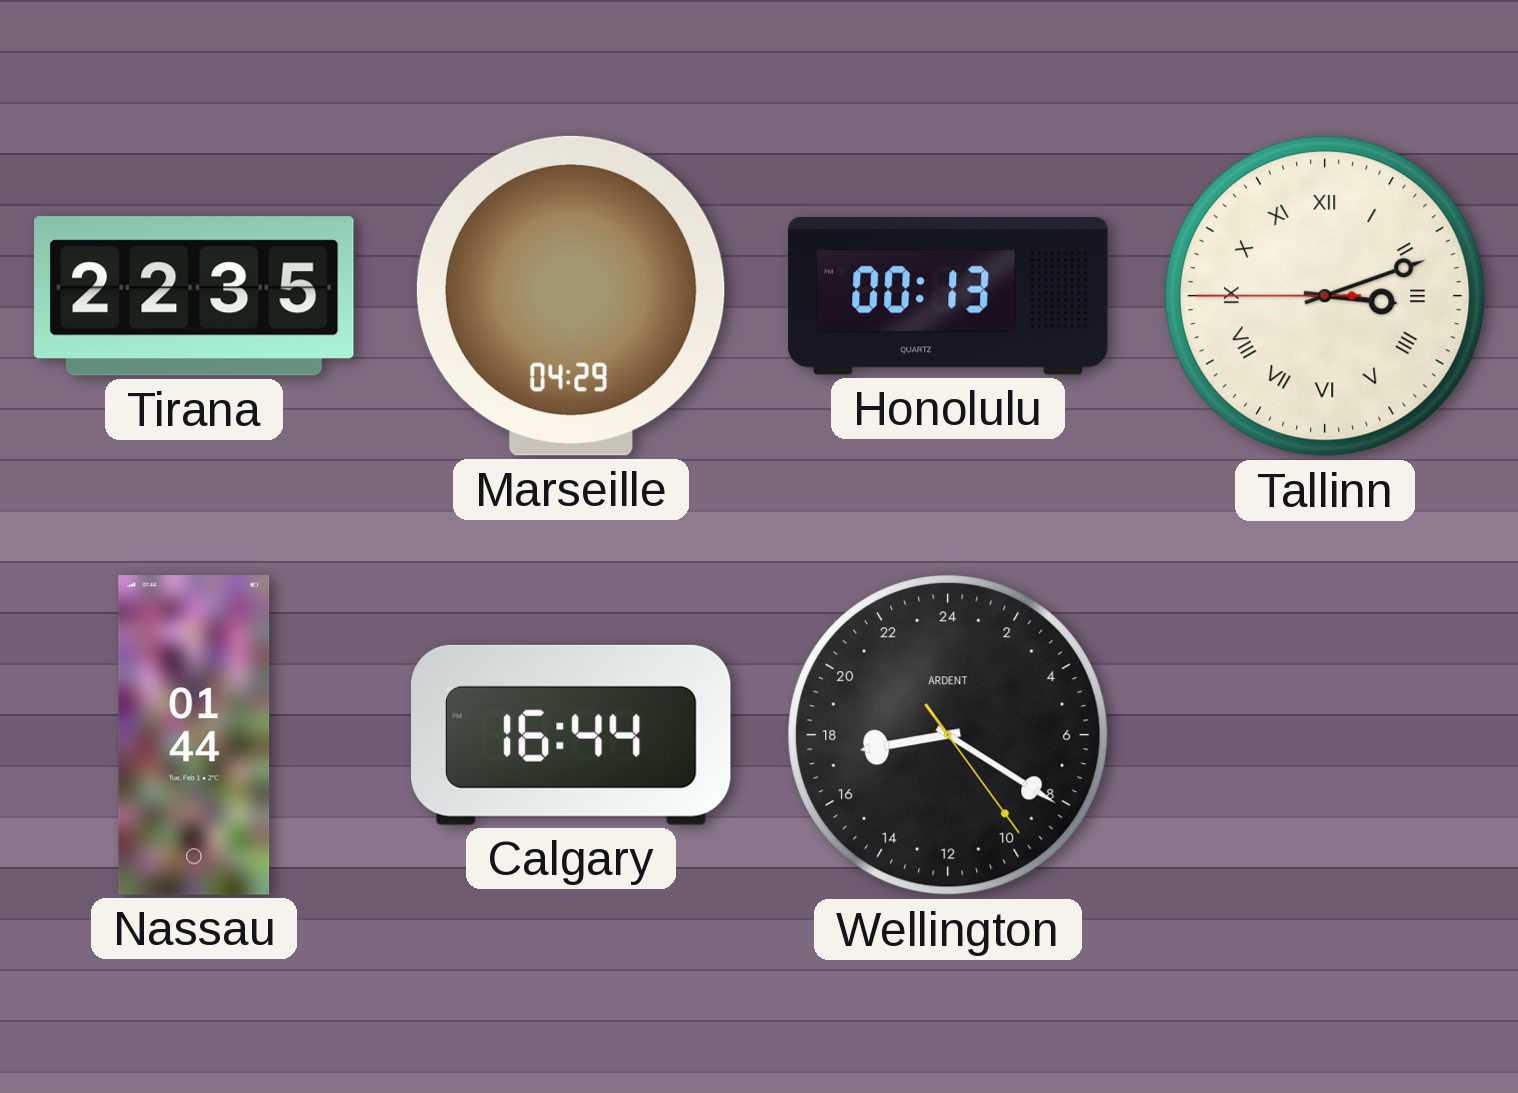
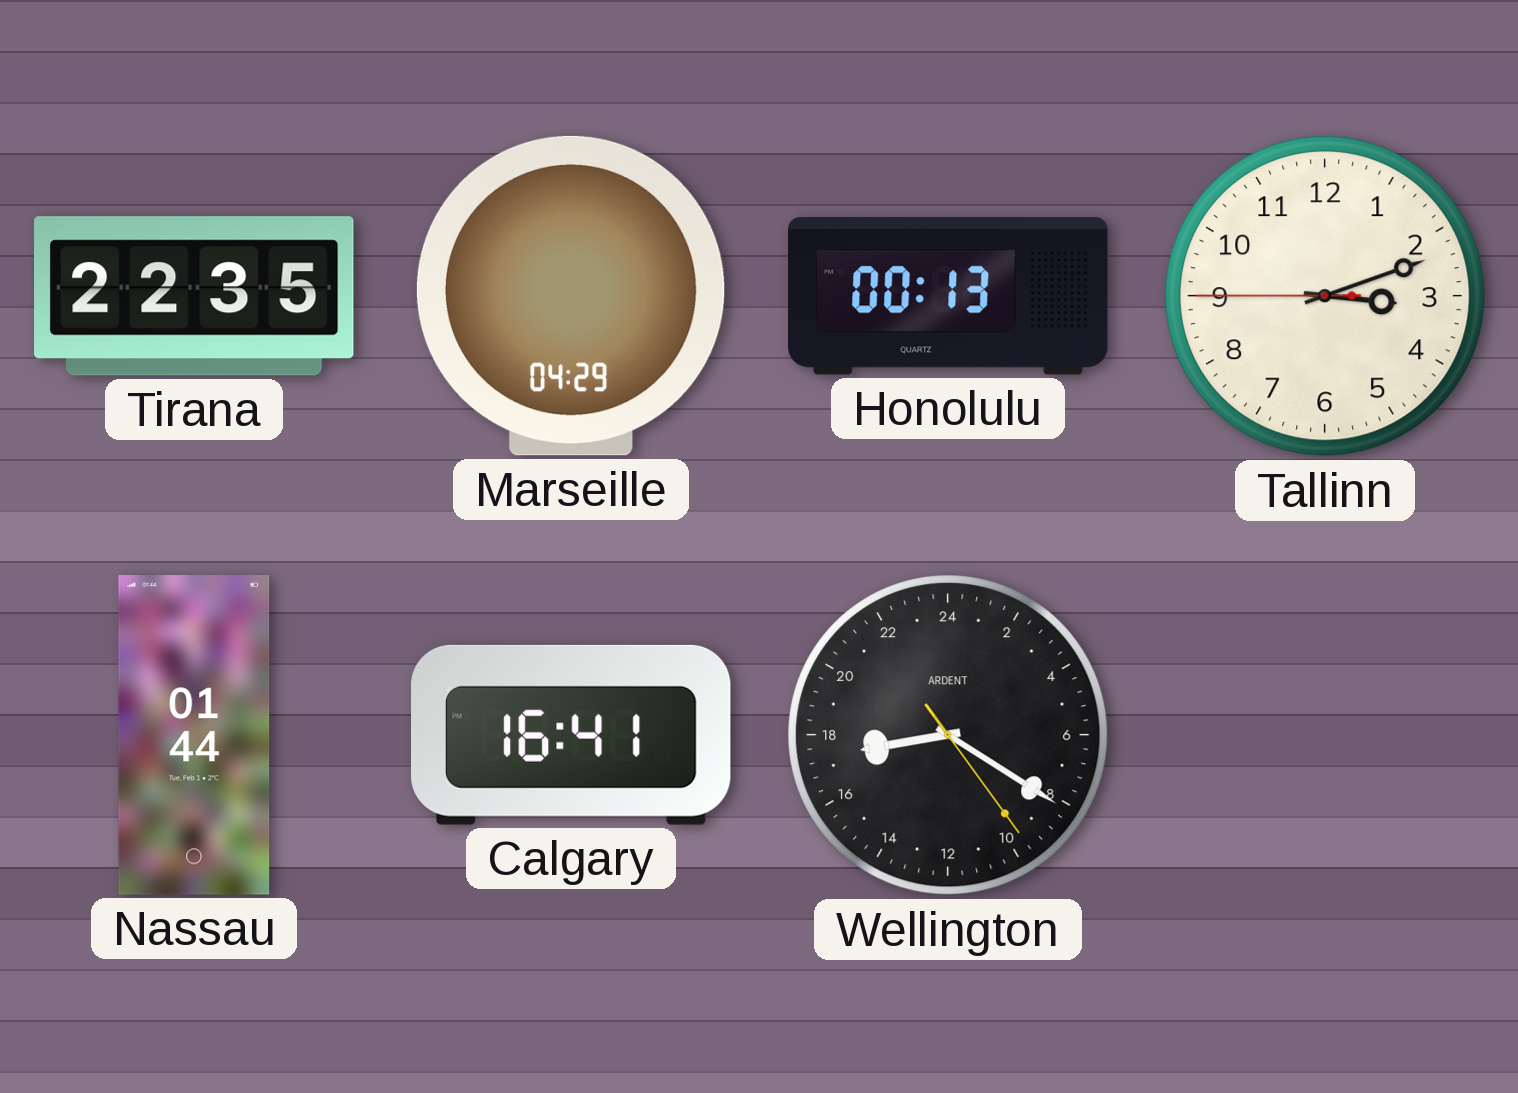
Tallinn numerals: Roman -> Arabic
Calgary: 16:44 -> 16:41
